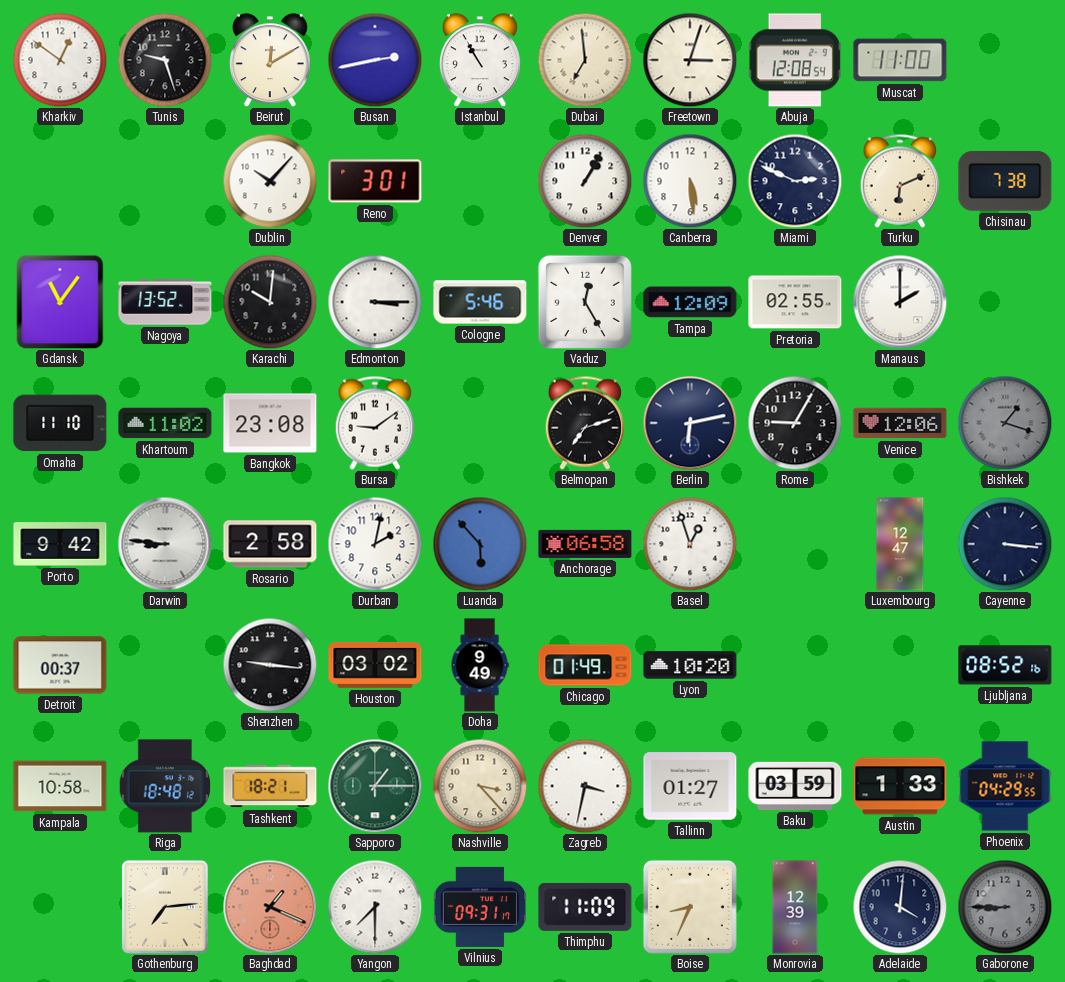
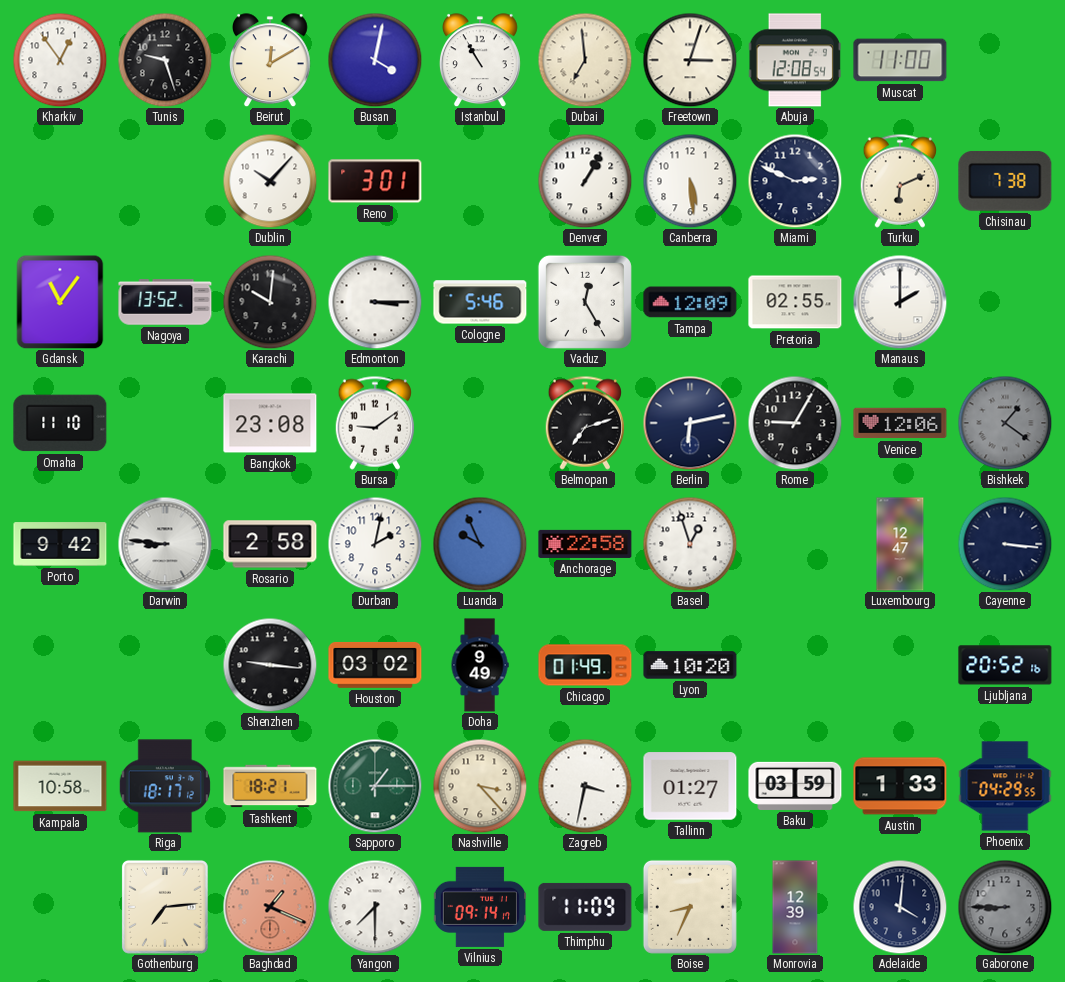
Kharkiv: 12:51 -> 12:54
Busan: 2:43 -> 4:02
Khartoum: 11:02 -> none
Bishkek: 1:18 -> 1:21
Luanda: 5:53 -> 9:56
Anchorage: 06:58 -> 22:58
Detroit: 00:37 -> none
Ljubljana: 08:52 -> 20:52
Riga: 18:48 -> 18:17
Vilnius: 09:31 -> 09:14
